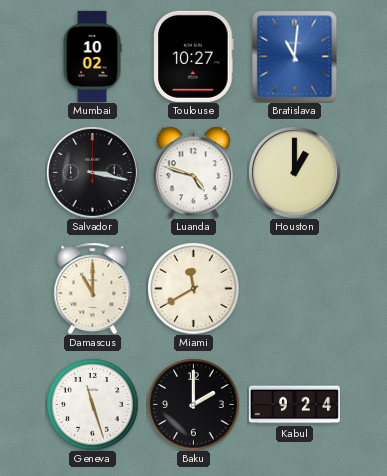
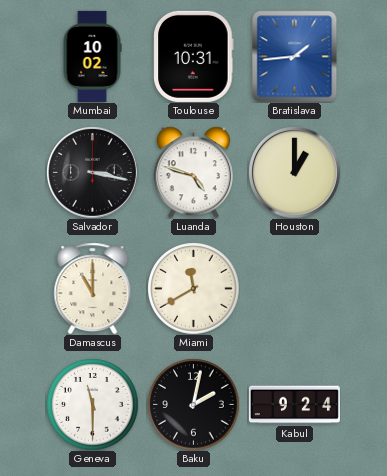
Toulouse: 10:27 -> 10:31
Bratislava: 11:01 -> 1:44
Geneva: 11:27 -> 11:30
Baku: 2:00 -> 2:02
